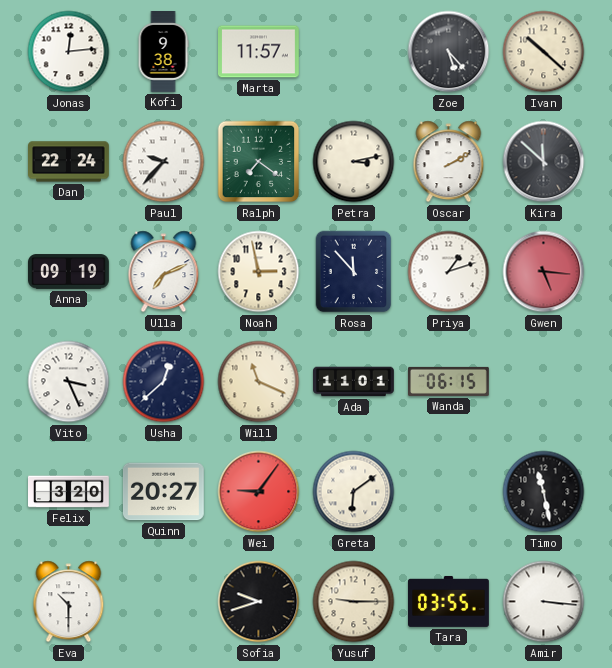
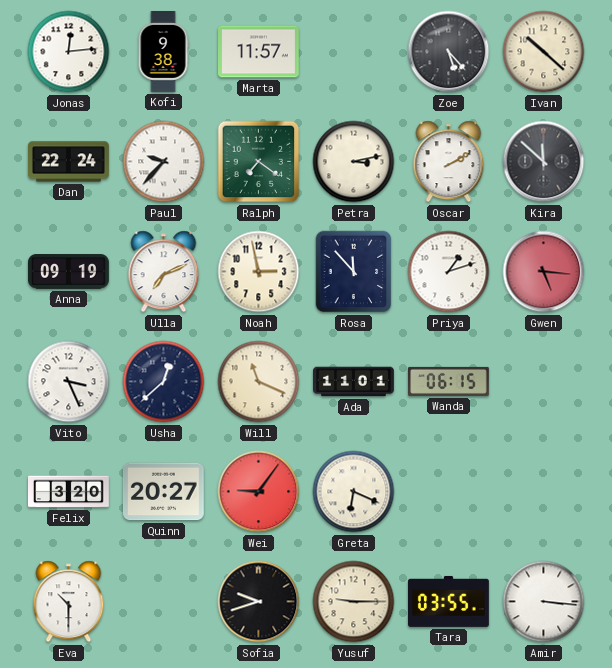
Greta: 6:09 -> 6:19
Timo: 11:28 -> none
